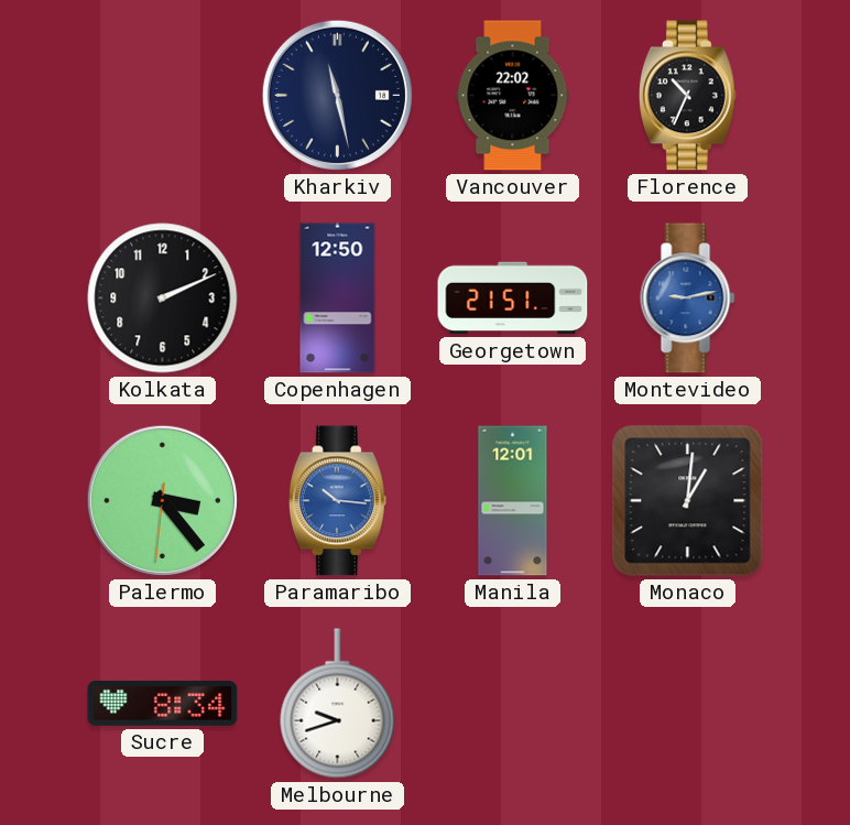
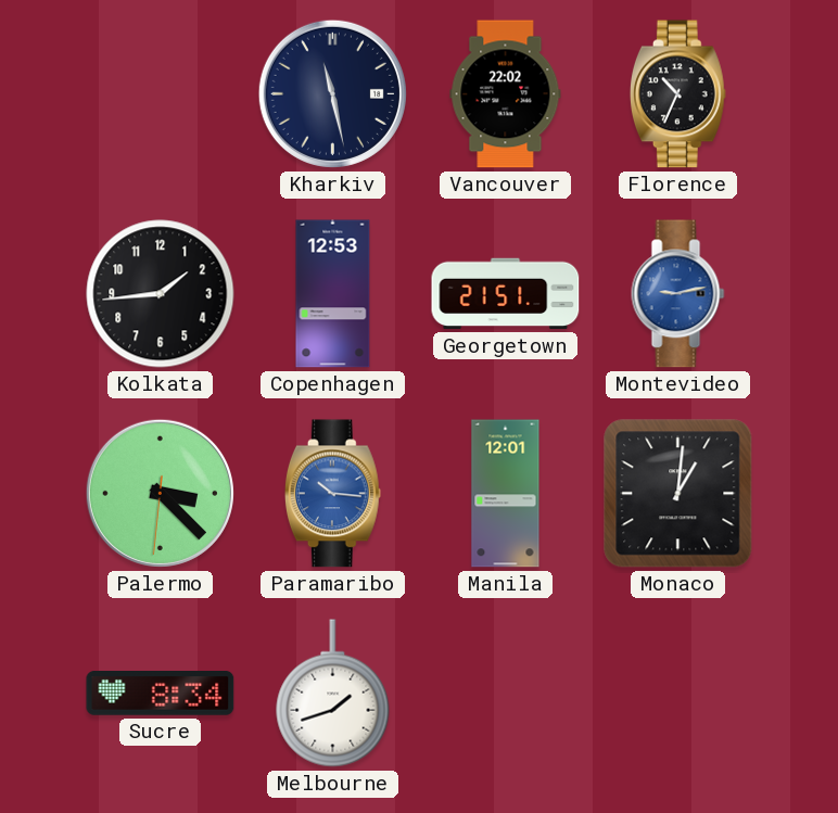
Kolkata: 2:11 -> 1:44
Copenhagen: 12:50 -> 12:53
Palermo: 3:23 -> 3:22
Melbourne: 9:42 -> 1:42
